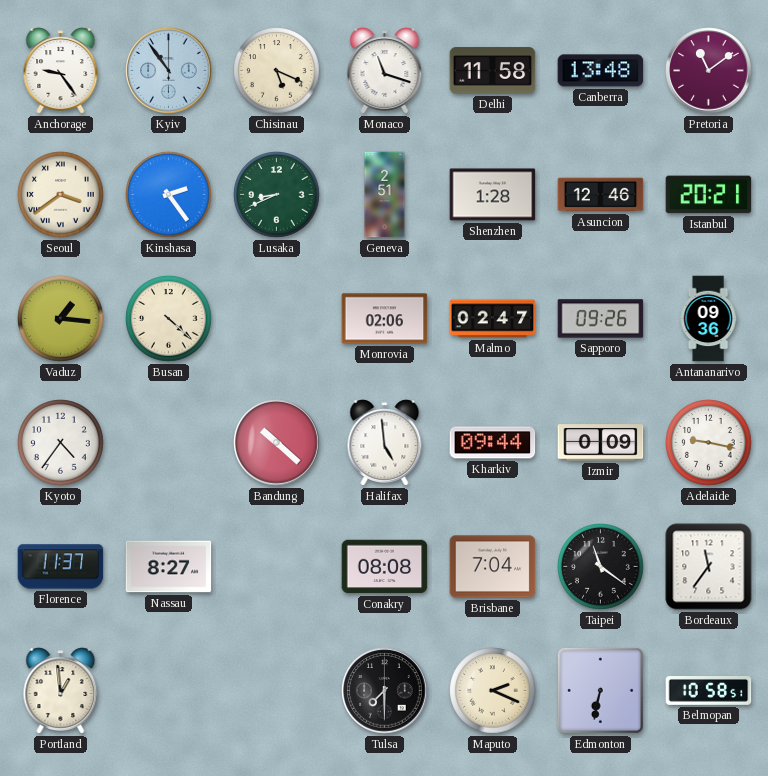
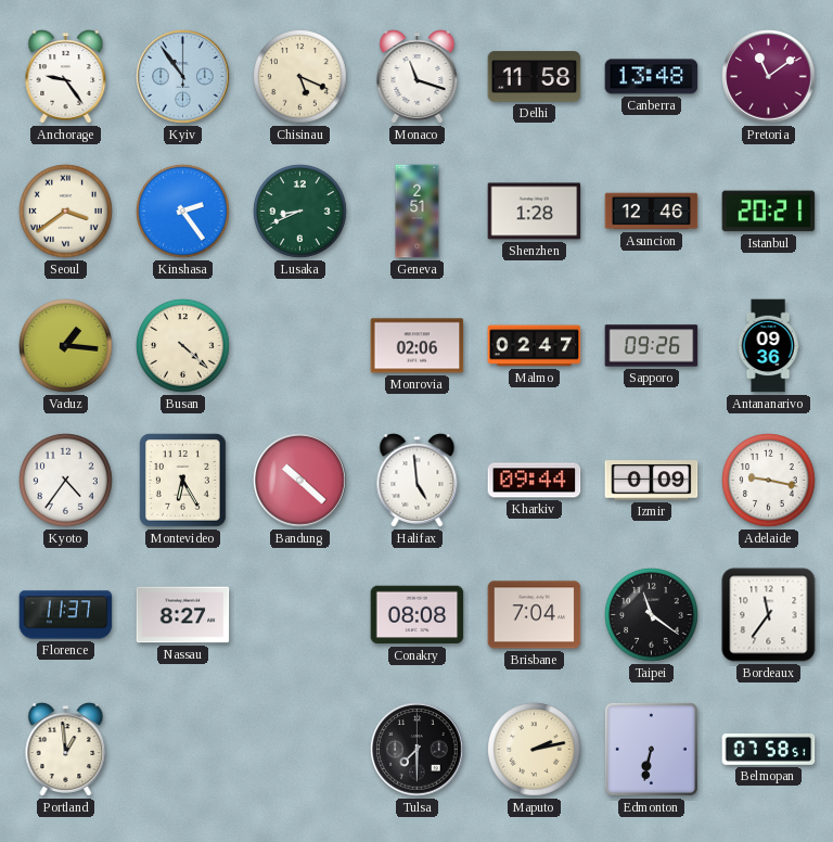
Montevideo: none -> 6:25
Maputo: 2:19 -> 2:13
Belmopan: 10:58 -> 07:58
